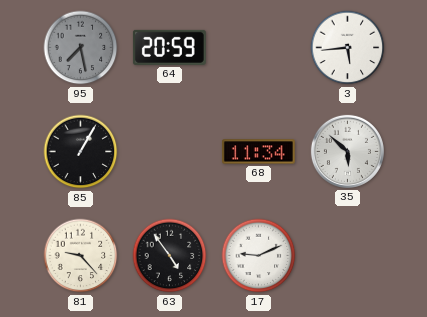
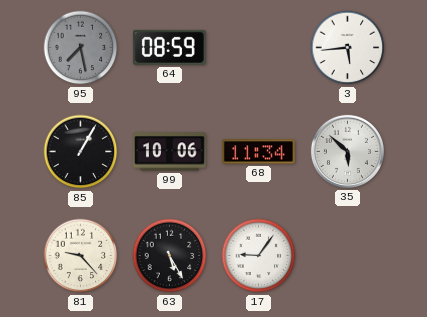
64: 20:59 -> 08:59
99: none -> 10:06
63: 4:54 -> 5:25
17: 9:11 -> 9:06
